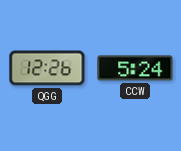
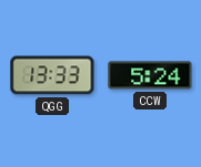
QGG: 12:26 -> 13:33
